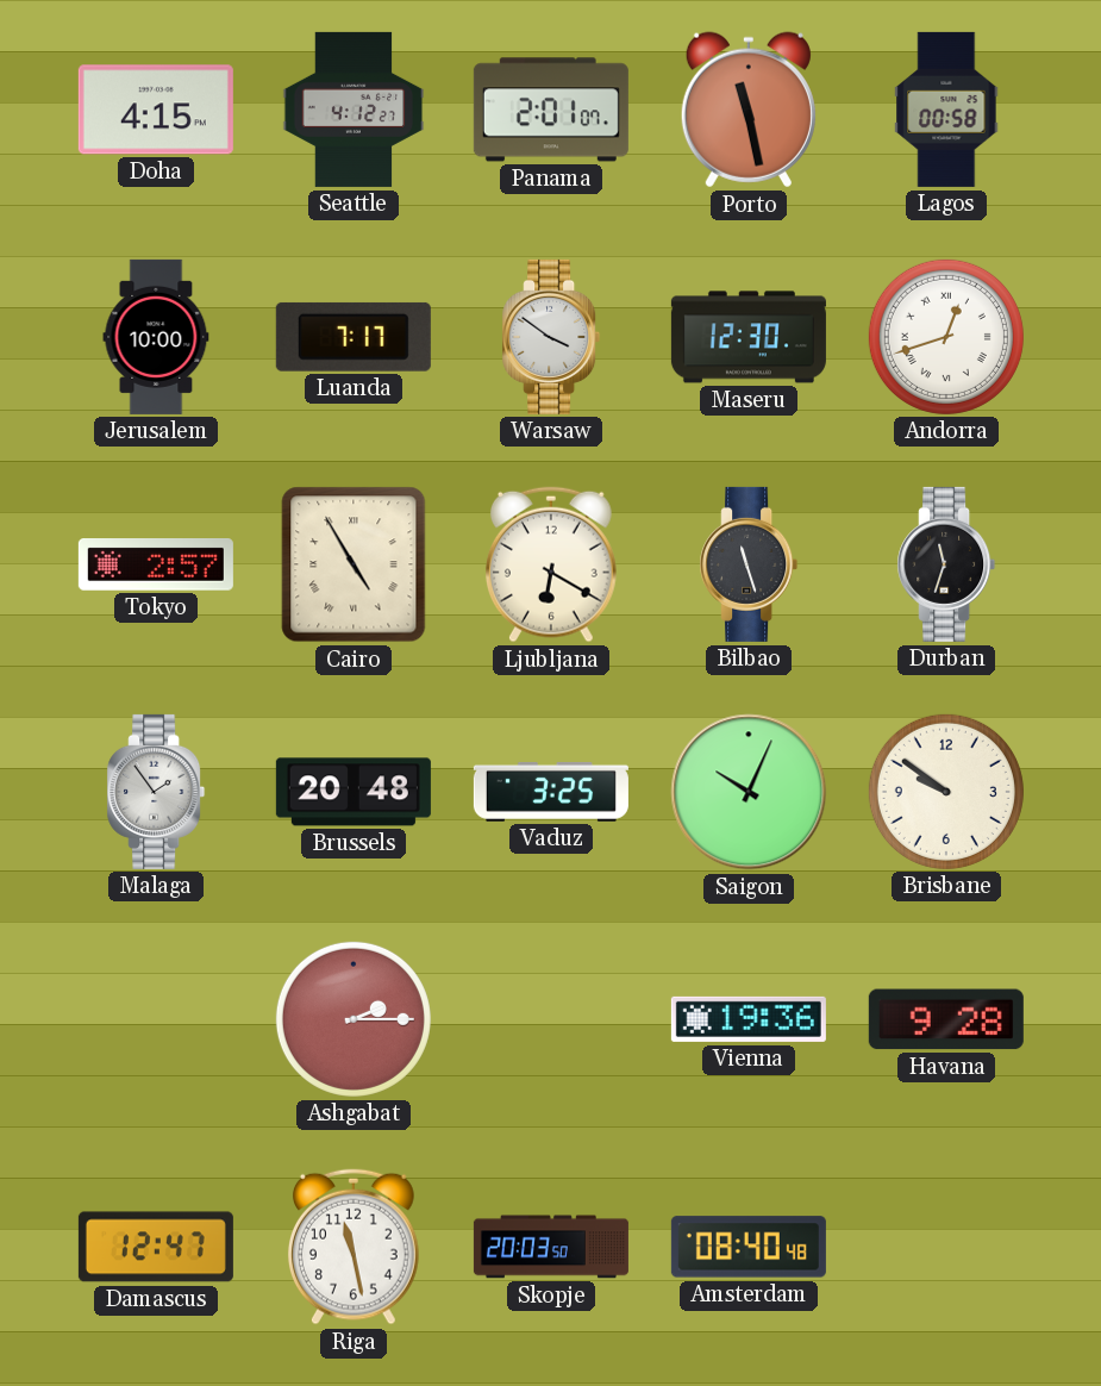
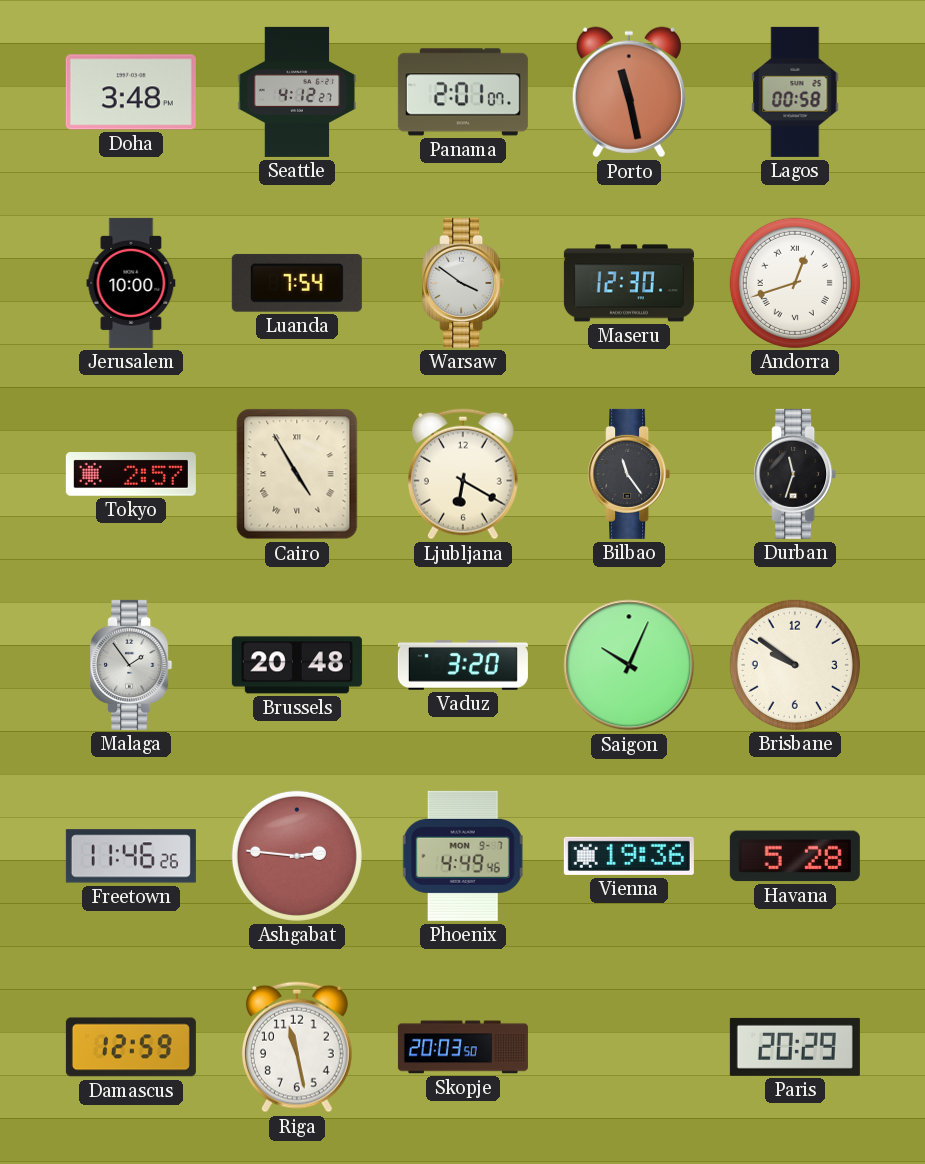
Doha: 4:15 -> 3:48
Luanda: 7:17 -> 7:54
Bilbao: 11:27 -> 11:24
Vaduz: 3:25 -> 3:20
Freetown: none -> 11:46
Ashgabat: 2:15 -> 2:46
Phoenix: none -> 4:49
Havana: 9:28 -> 5:28
Damascus: 12:47 -> 12:59
Amsterdam: 08:40 -> none
Paris: none -> 20:29
